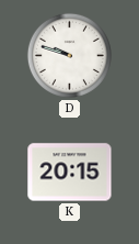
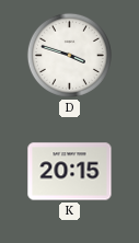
D: 9:48 -> 3:48
